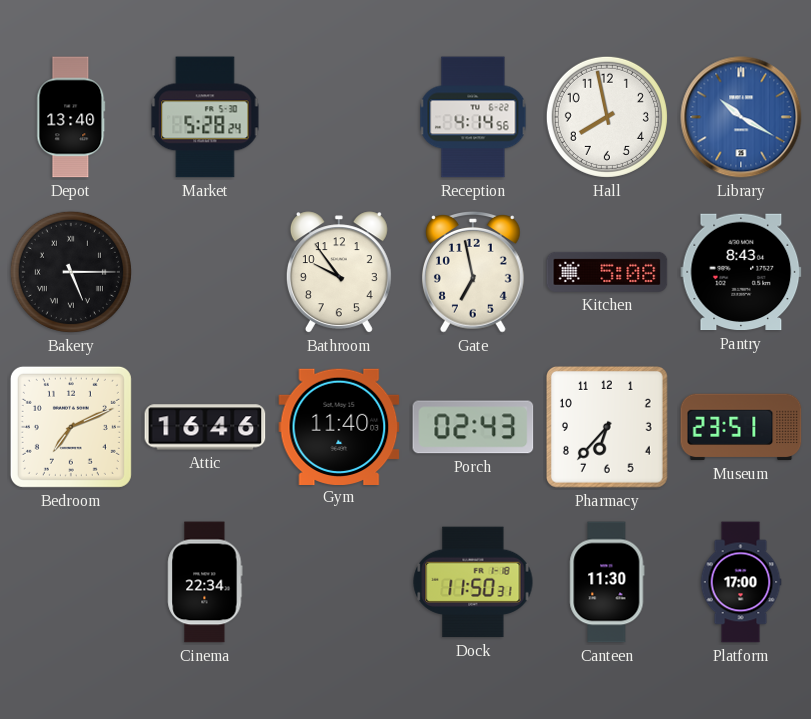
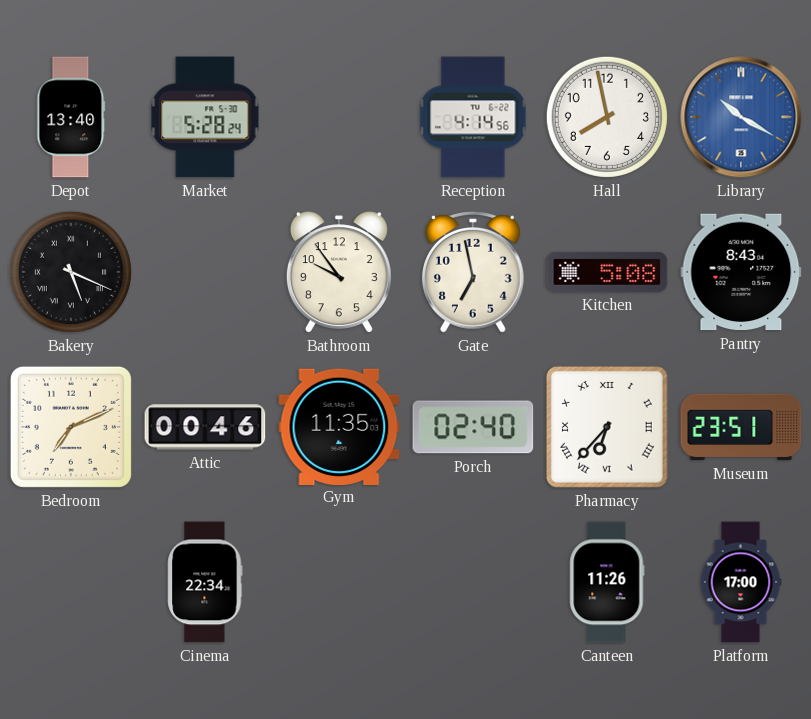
Bakery: 5:15 -> 5:19
Attic: 16:46 -> 00:46
Gym: 11:40 -> 11:35
Porch: 02:43 -> 02:40
Pharmacy numerals: Arabic -> Roman
Dock: 11:50 -> none
Canteen: 11:30 -> 11:26
